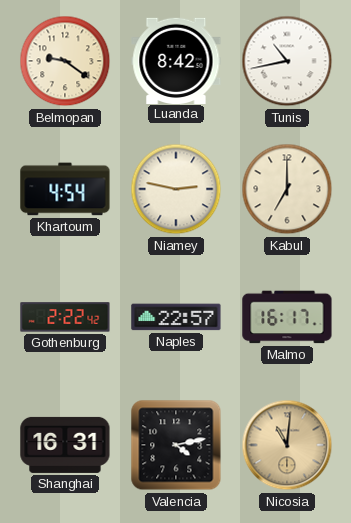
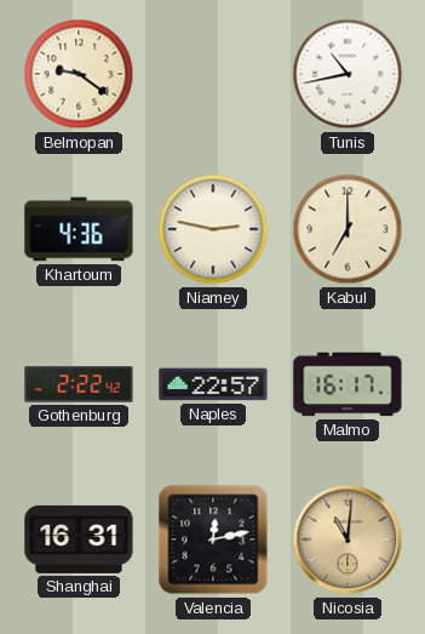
Luanda: 8:42 -> none
Khartoum: 4:54 -> 4:36
Valencia: 4:13 -> 12:13
